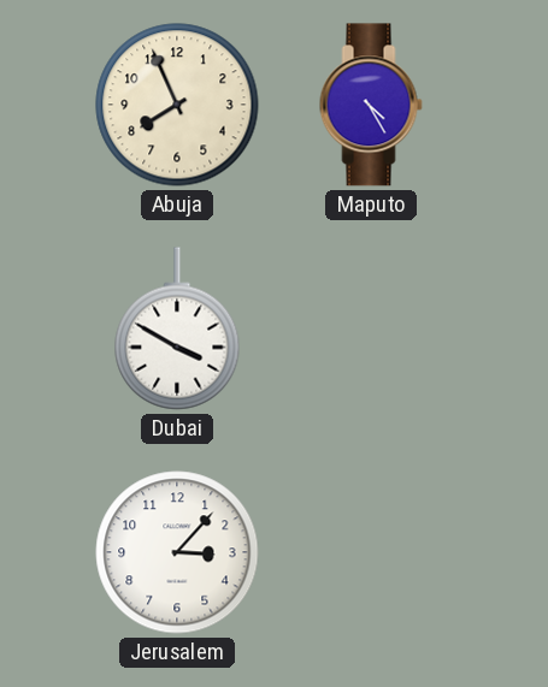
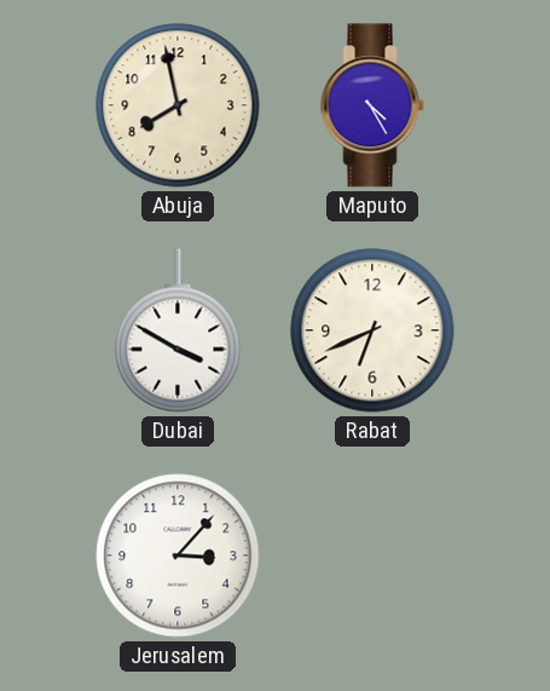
Abuja: 7:56 -> 7:58
Rabat: none -> 6:41
